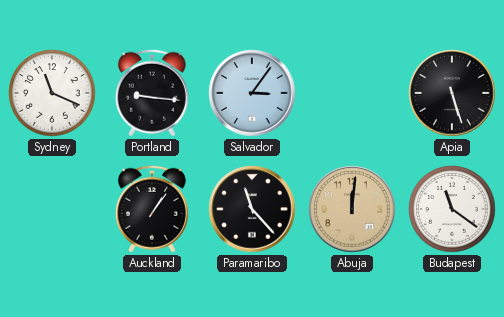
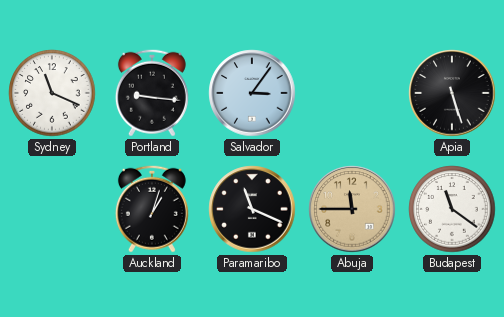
Auckland: 1:06 -> 1:03
Paramaribo: 11:23 -> 11:19
Abuja: 12:01 -> 11:45
